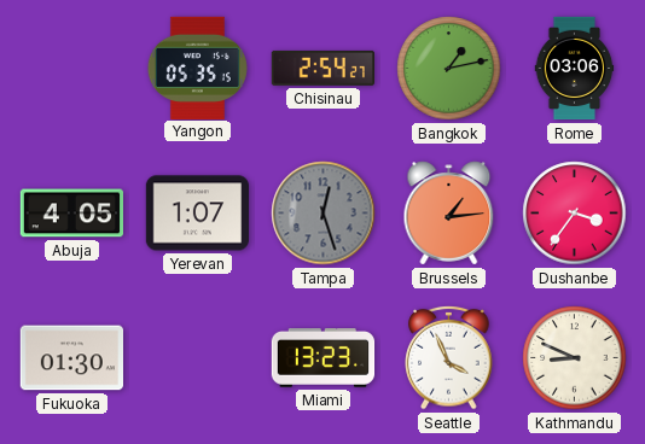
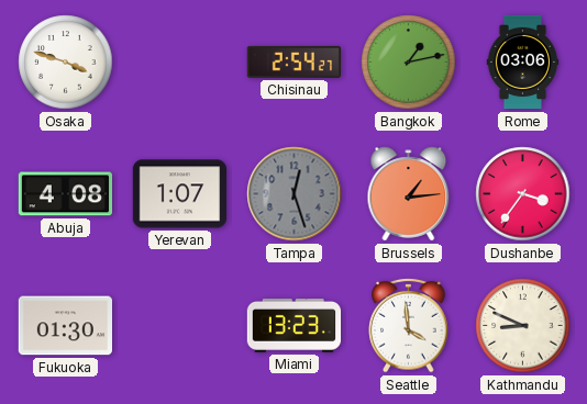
Osaka: none -> 3:48
Yangon: 05:35 -> none
Abuja: 4:05 -> 4:08
Seattle: 3:56 -> 3:59
